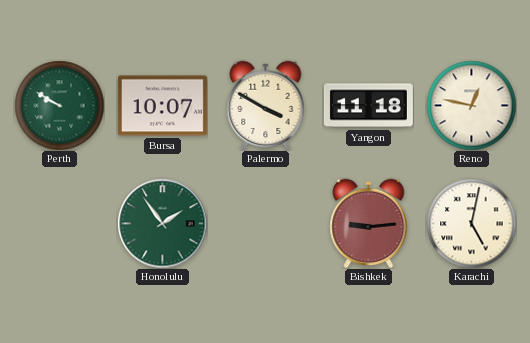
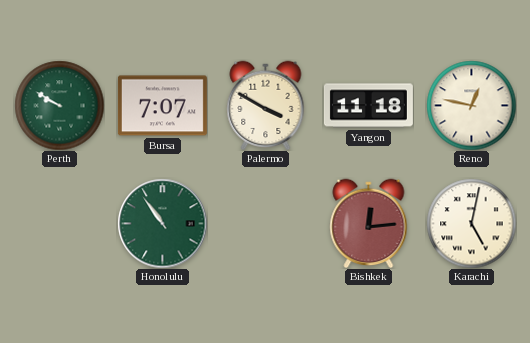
Bursa: 10:07 -> 7:07
Honolulu: 1:54 -> 10:54
Bishkek: 9:14 -> 12:14
